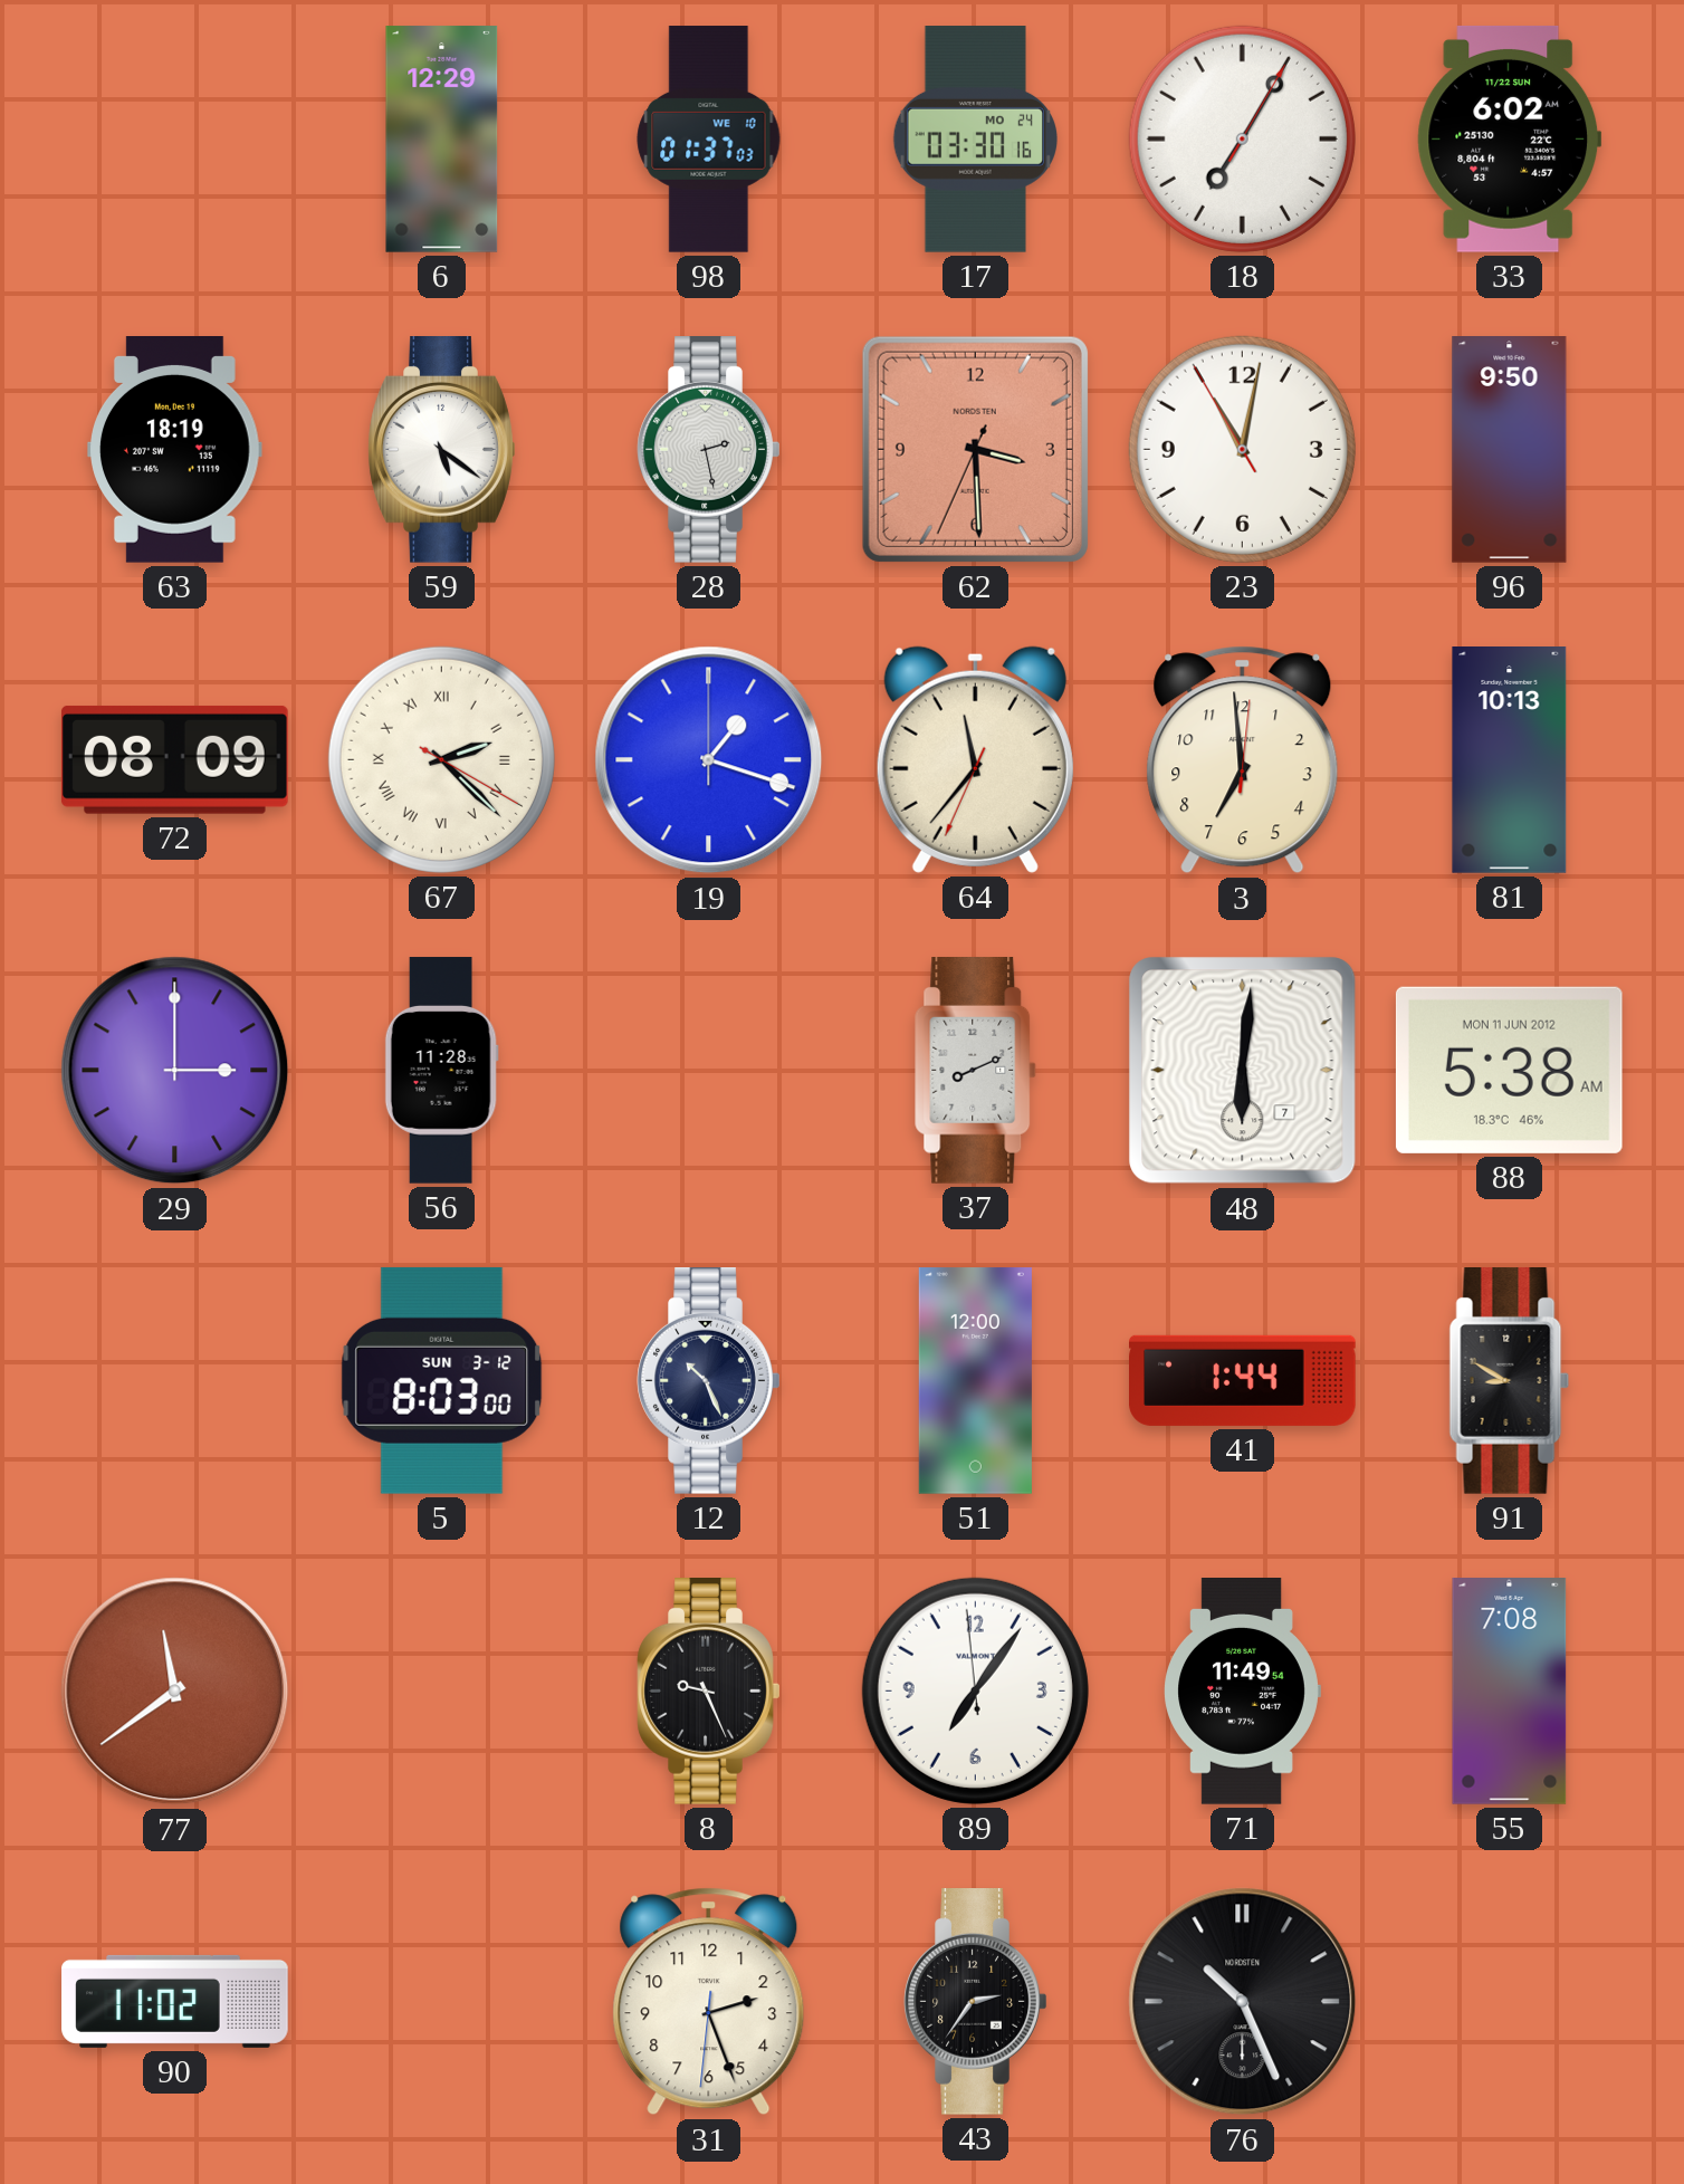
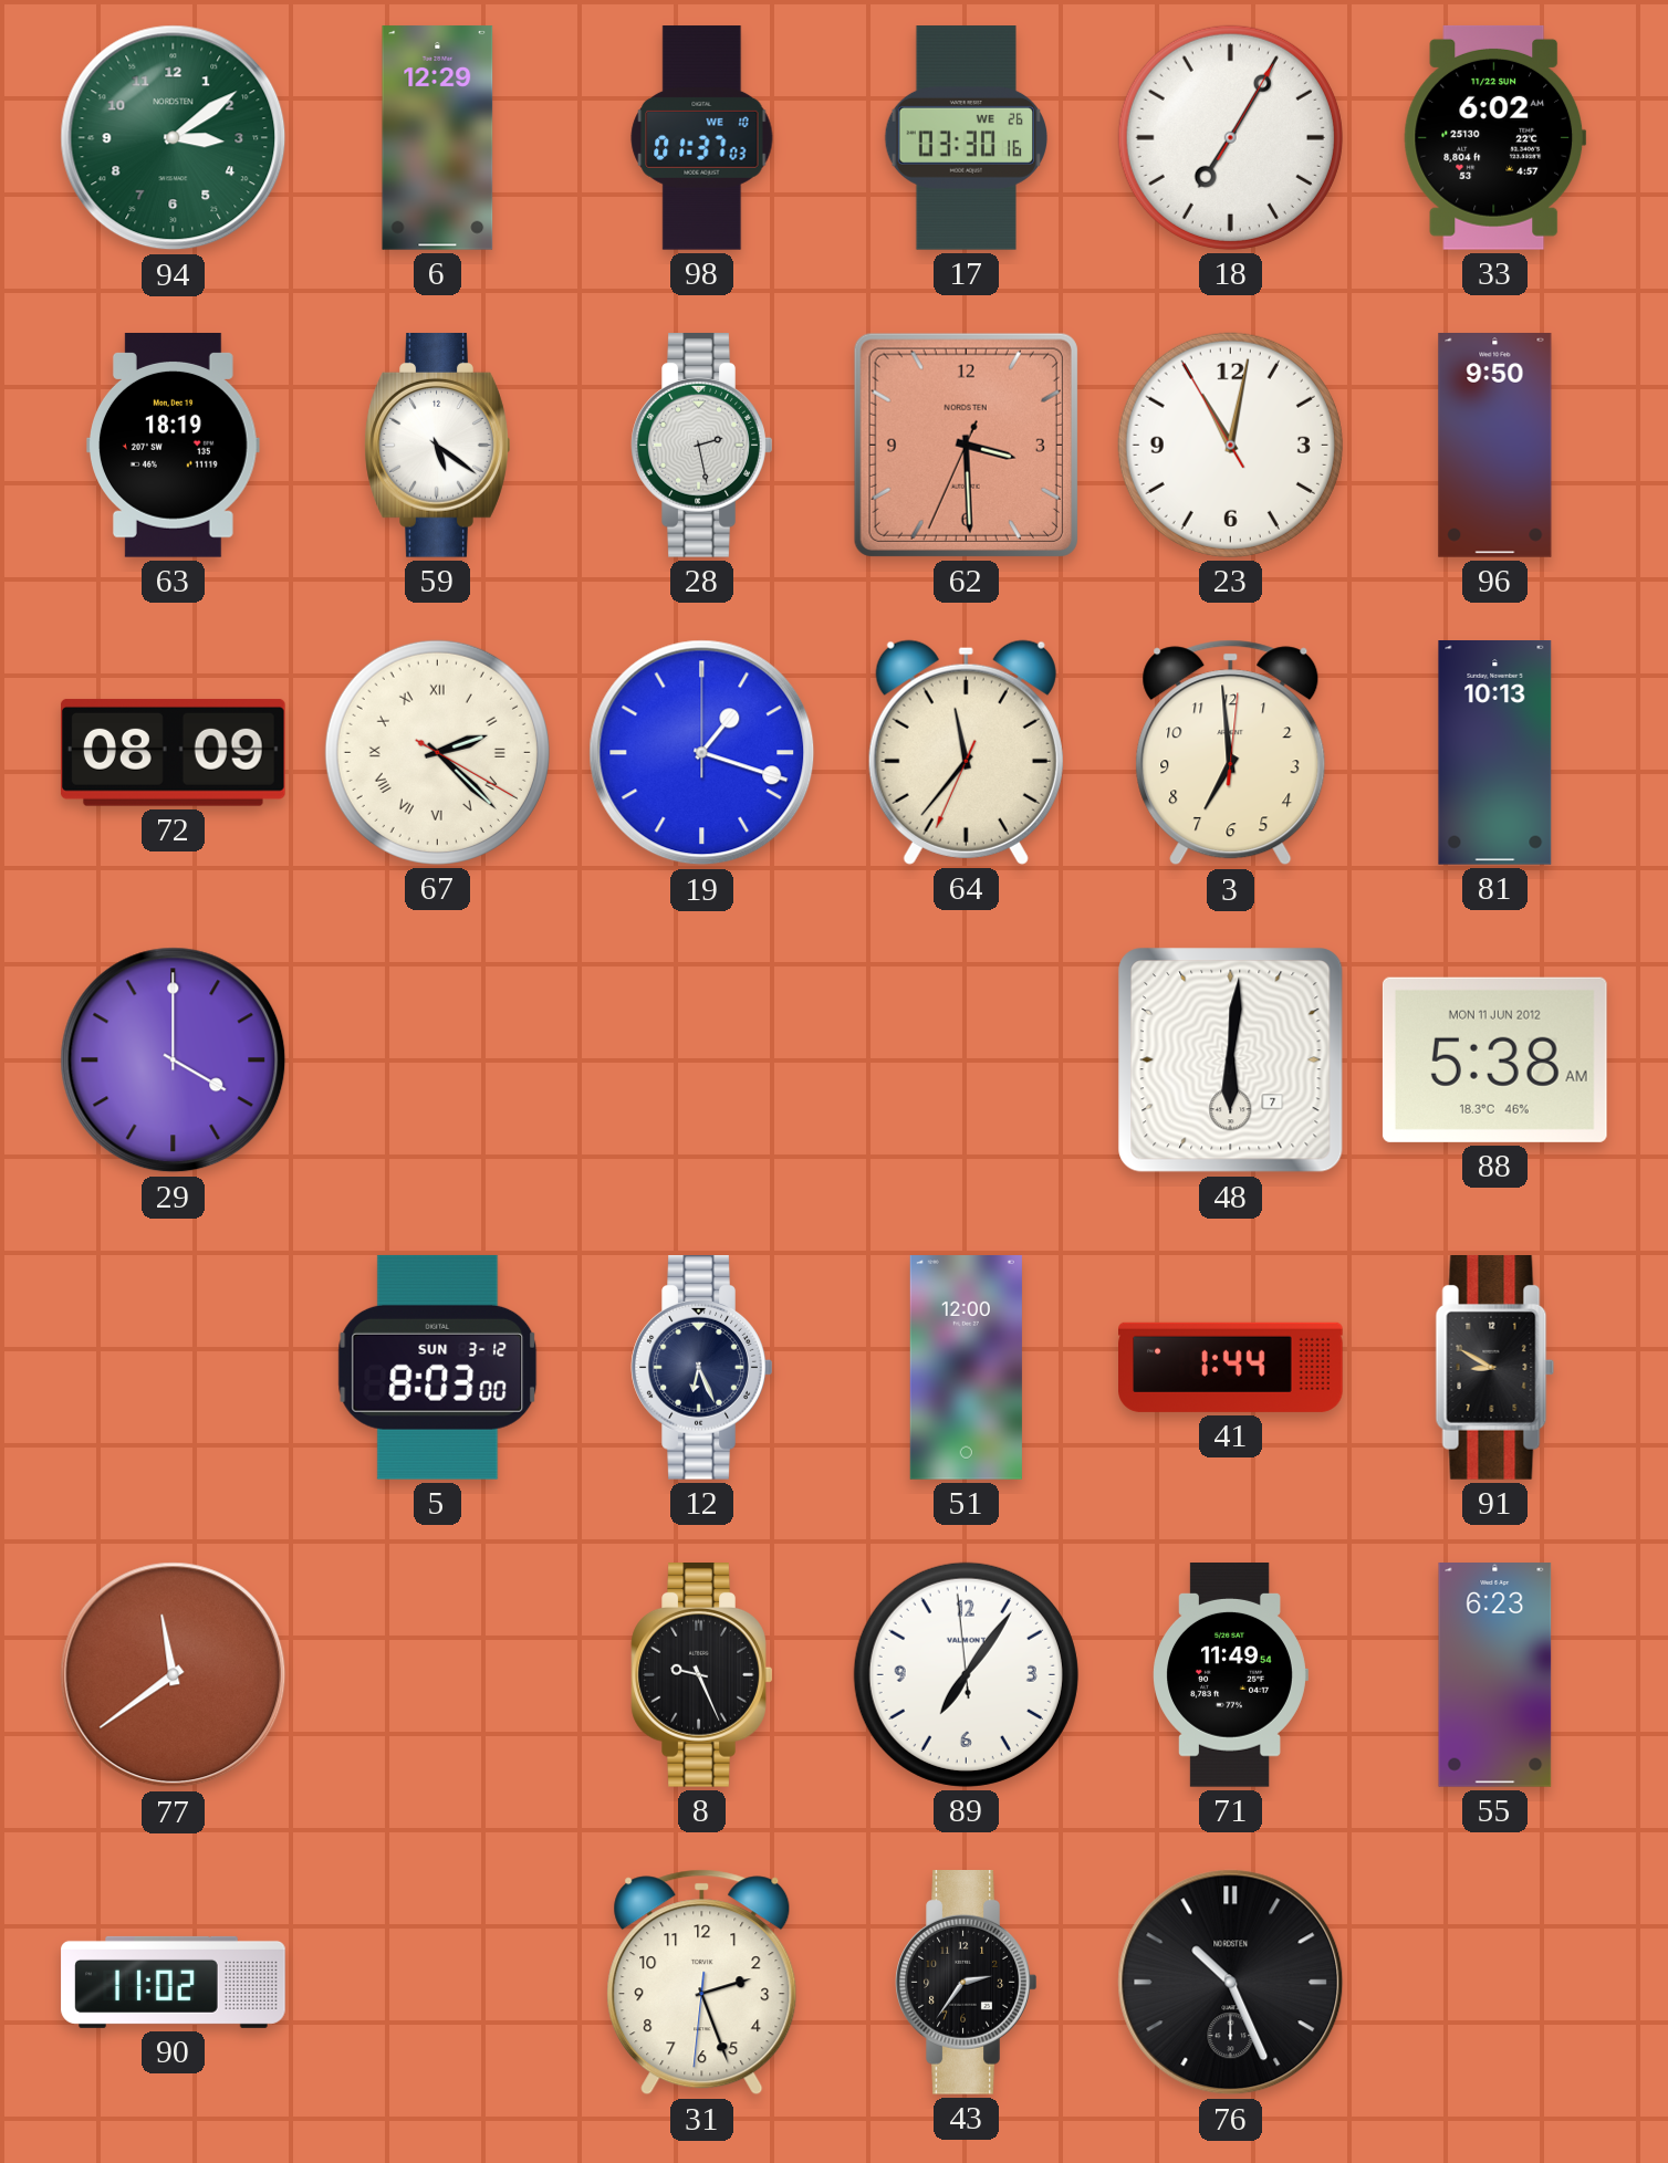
94: none -> 3:09
17 date: MO 24 -> WE 26
29: 3:00 -> 4:00
56: 11:28 -> none
37: 8:11 -> none
12: 10:26 -> 6:26
55: 7:08 -> 6:23
